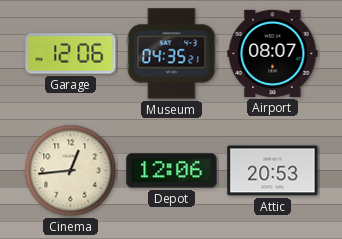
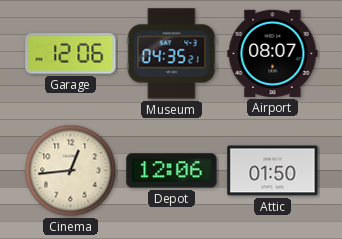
Attic: 20:53 -> 01:50
